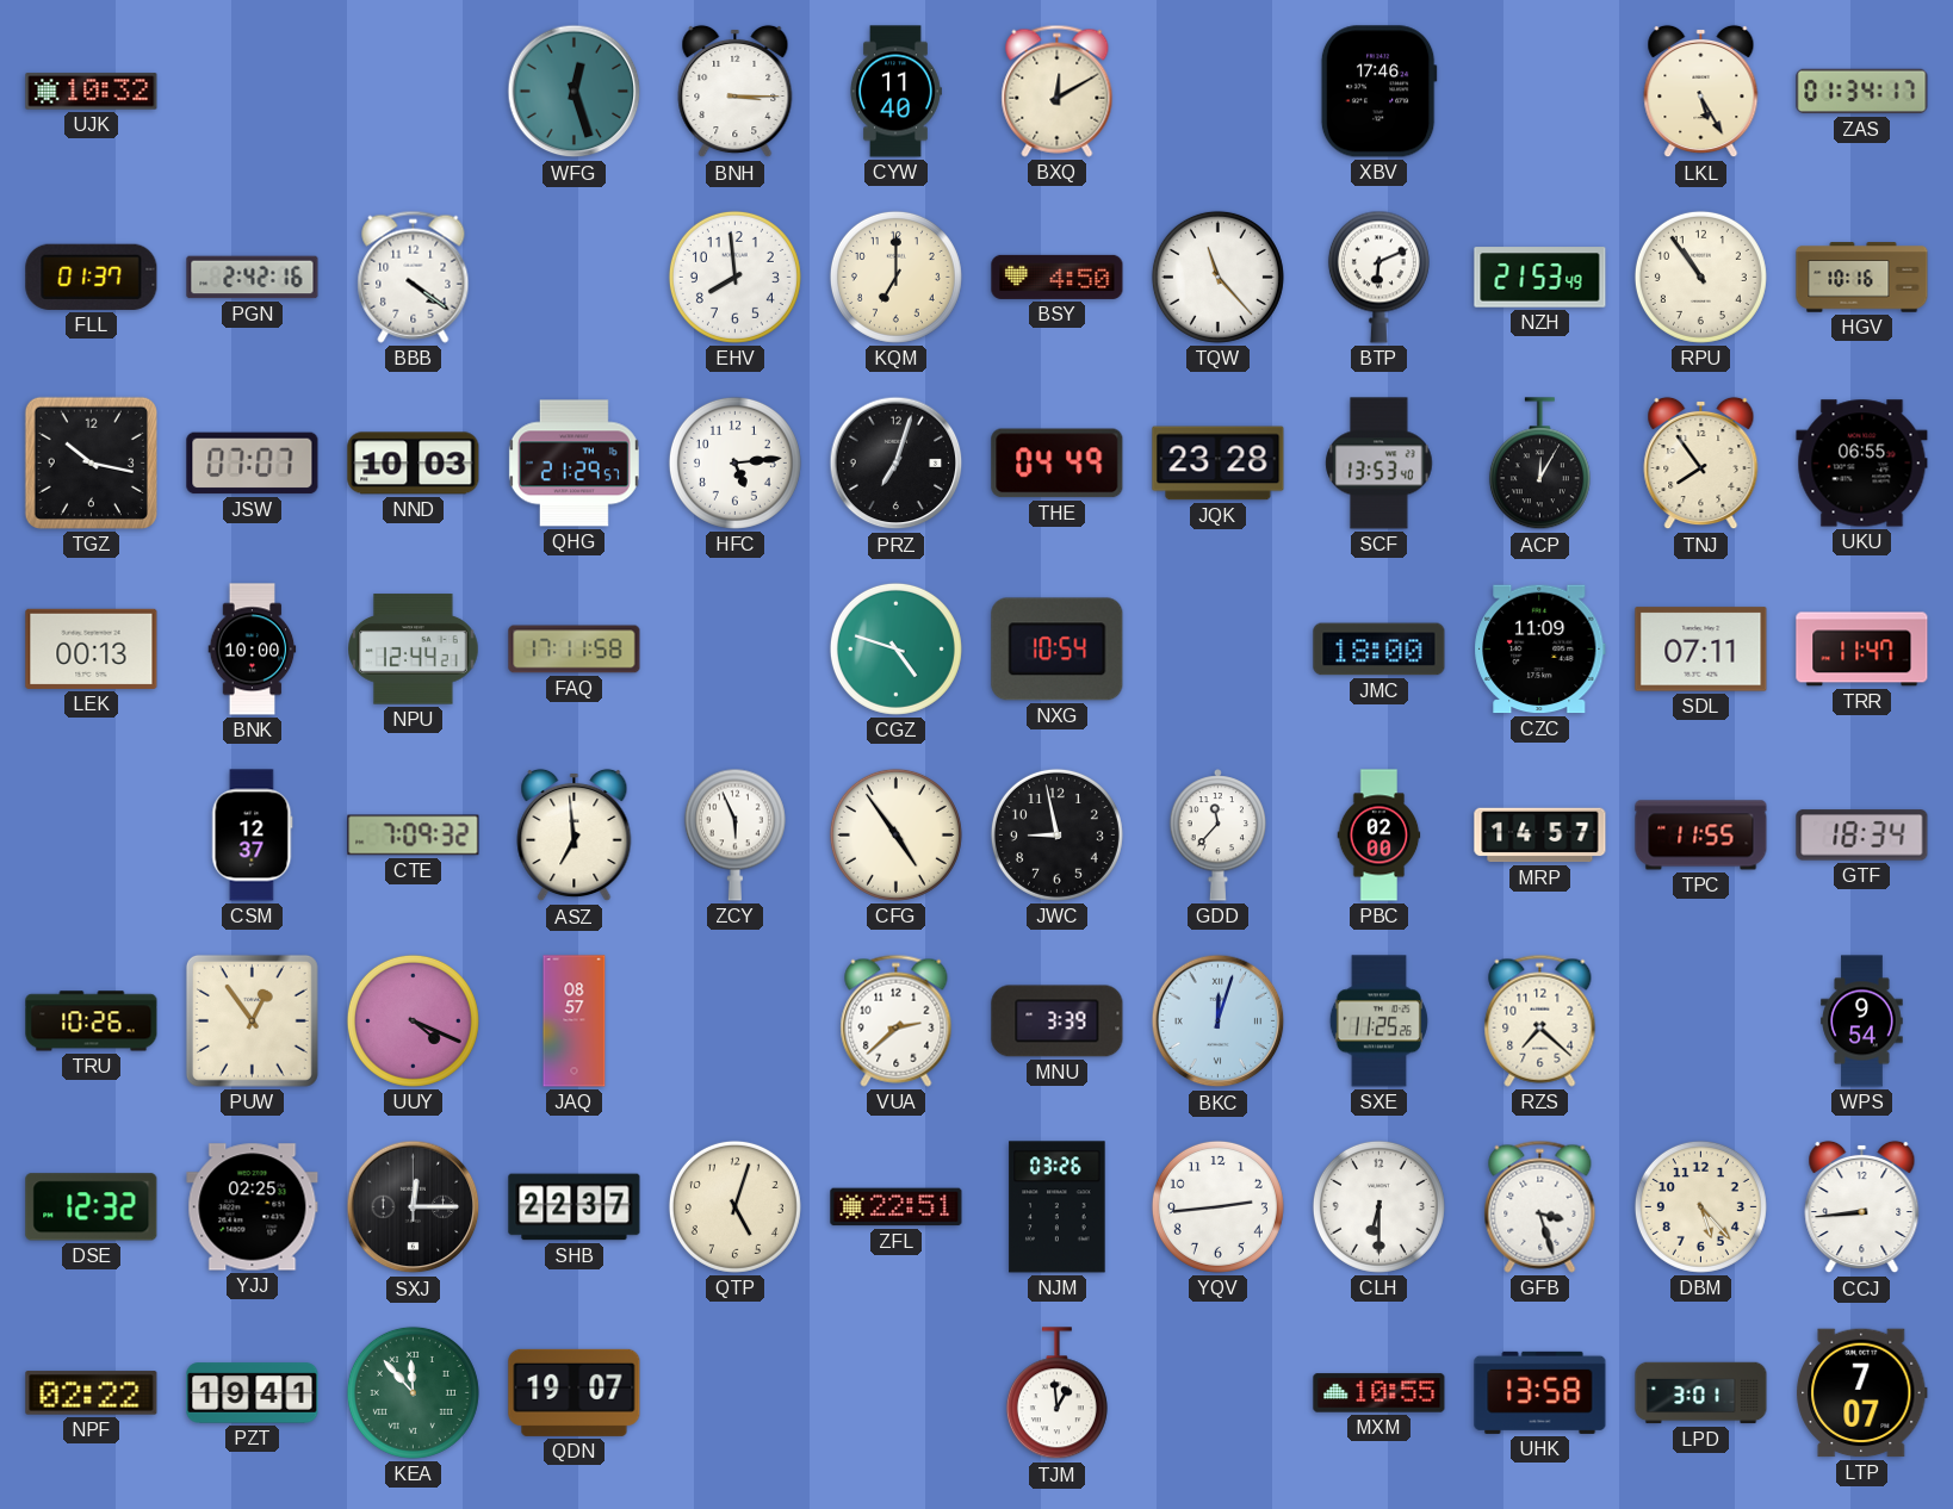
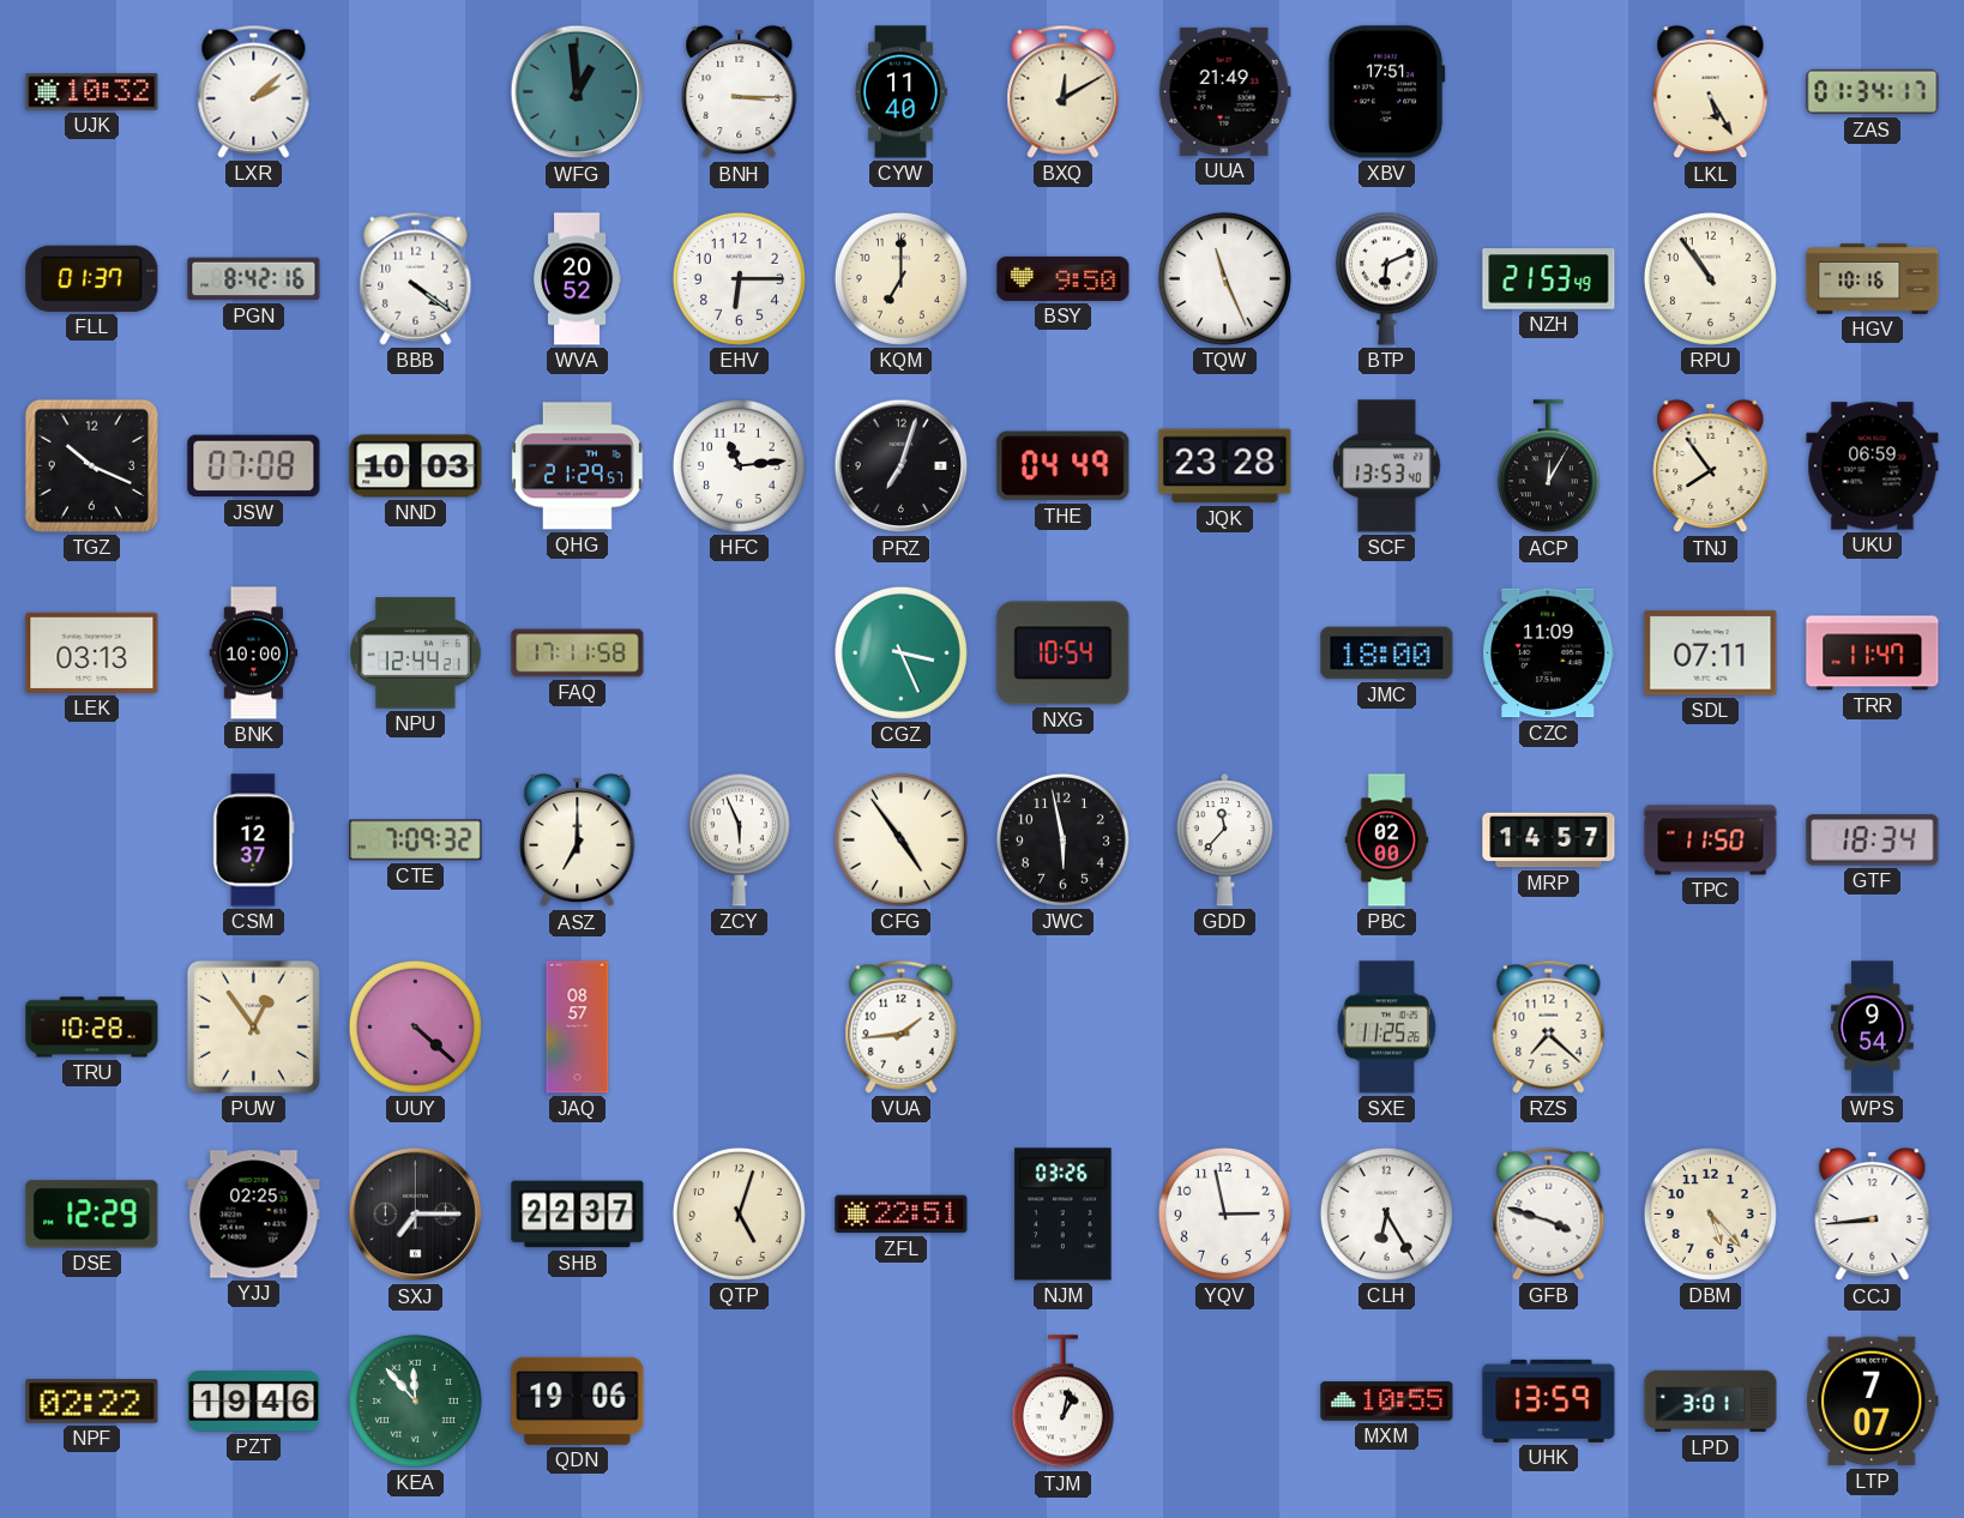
LXR: none -> 2:08
WFG: 12:27 -> 12:59
UUA: none -> 21:49
XBV: 17:46 -> 17:51
PGN: 2:42 -> 8:42
WVA: none -> 20:52
EHV: 7:59 -> 6:15
BSY: 4:50 -> 9:50
TQW: 11:23 -> 11:26
TGZ: 10:17 -> 10:19
JSW: 07:07 -> 07:08
HFC: 5:14 -> 11:14
UKU: 06:55 -> 06:59
LEK: 00:13 -> 03:13
CGZ: 4:48 -> 3:26
ASZ: 6:59 -> 7:00
JWC: 8:58 -> 5:58
TPC: 11:55 -> 11:50
TRU: 10:26 -> 10:28
UUY: 4:19 -> 4:22
VUA: 2:38 -> 1:44
MNU: 3:39 -> none
BKC: 12:03 -> none
DSE: 12:32 -> 12:29
SXJ: 12:15 -> 7:15
YQV: 2:44 -> 2:58
CLH: 6:30 -> 6:25
GFB: 3:27 -> 3:48
PZT: 19:41 -> 19:46
QDN: 19:07 -> 19:06
TJM: 12:59 -> 1:02
UHK: 13:58 -> 13:59
